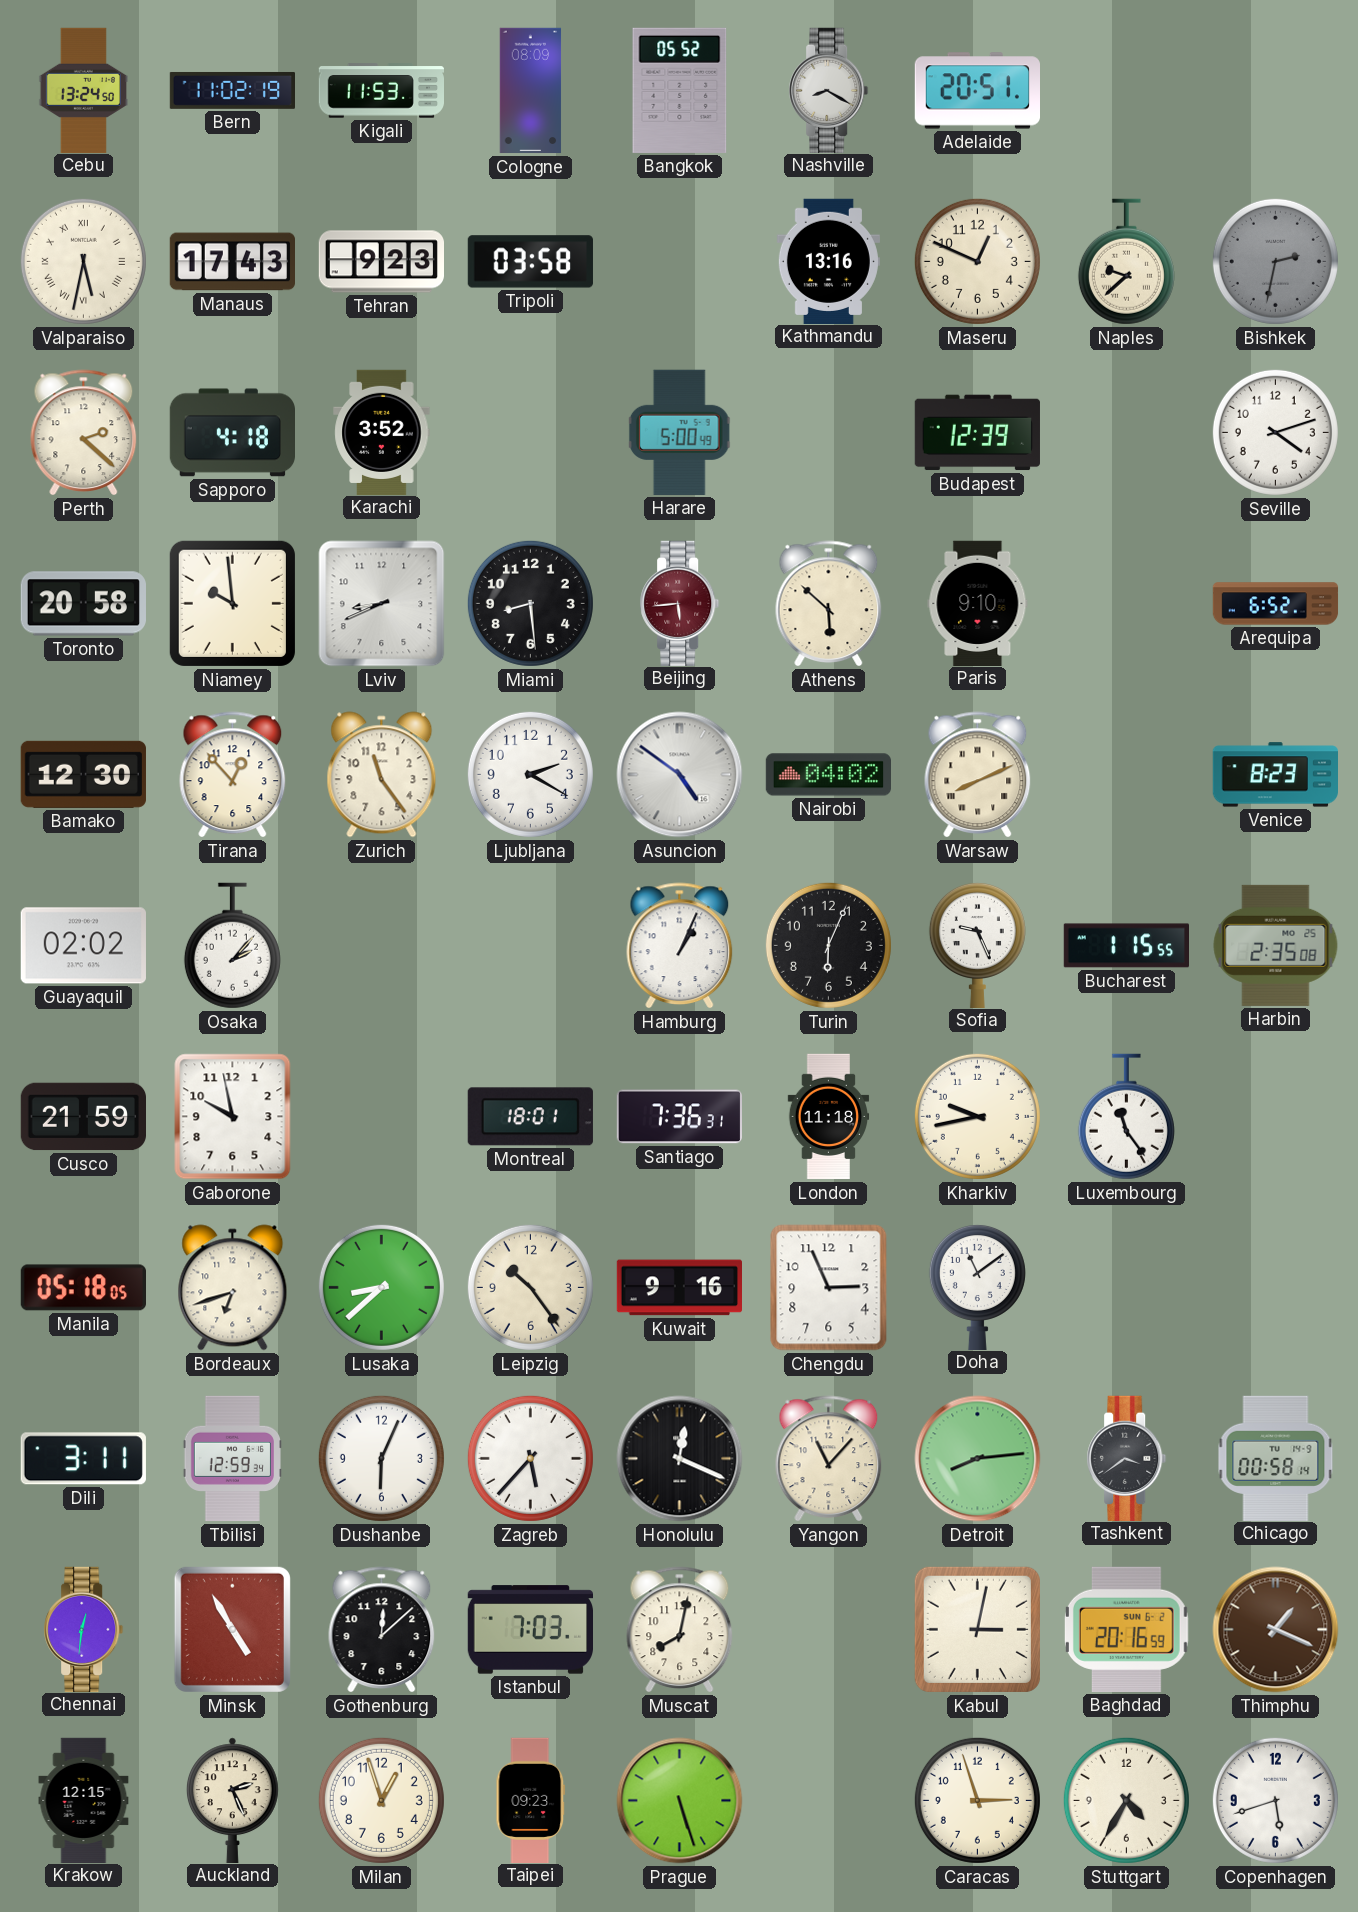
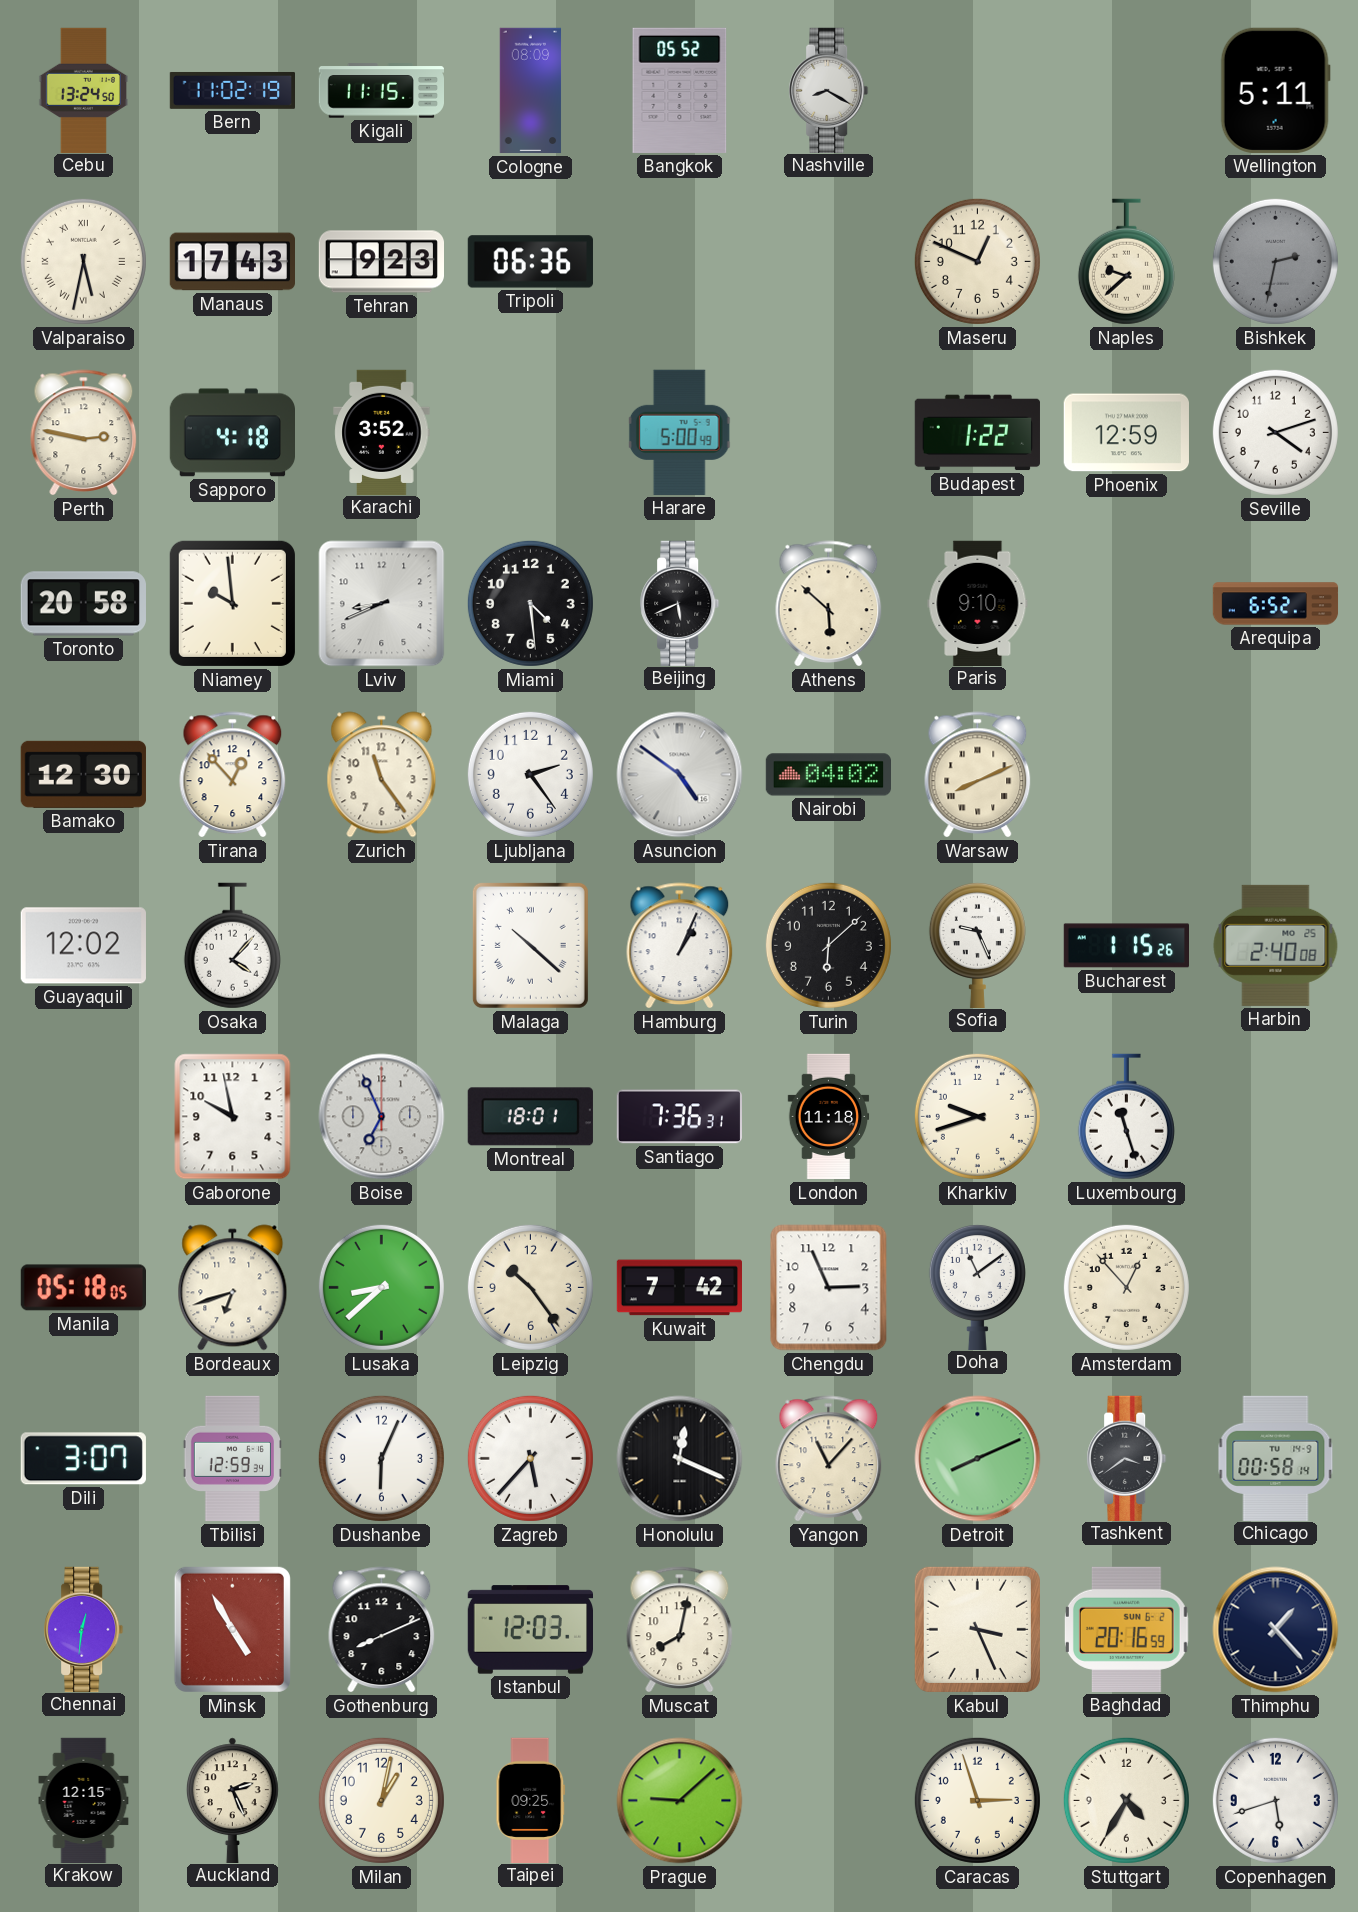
Kigali: 11:53 -> 11:15
Adelaide: 20:51 -> none
Wellington: none -> 5:11
Tripoli: 03:58 -> 06:36
Kathmandu: 13:16 -> none
Perth: 2:22 -> 2:47
Budapest: 12:39 -> 1:22
Phoenix: none -> 12:59
Miami: 8:29 -> 4:29
Beijing: 5:44 -> 5:41
Beijing dial: burgundy -> black
Ljubljana: 2:20 -> 2:24
Venice: 8:23 -> none
Guayaquil: 02:02 -> 12:02
Osaka: 2:07 -> 4:07
Malaga: none -> 10:22
Turin: 6:04 -> 6:08
Bucharest: 1:15:55 -> 1:15:26
Harbin: 2:35 -> 2:40
Cusco: 21:59 -> none
Boise: none -> 6:56
Kharkiv: 9:43 -> 9:42
Luxembourg: 11:24 -> 11:27
Kuwait: 9:16 -> 7:42
Amsterdam: none -> 12:53
Dili: 3:11 -> 3:07
Detroit: 8:14 -> 8:11
Gothenburg: 12:08 -> 8:11
Istanbul: 7:03 -> 12:03
Kabul: 3:02 -> 3:26
Thimphu: 1:19 -> 1:23
Thimphu dial: brown -> navy
Milan: 12:57 -> 1:02
Taipei: 09:23 -> 09:25
Prague: 5:27 -> 9:08
